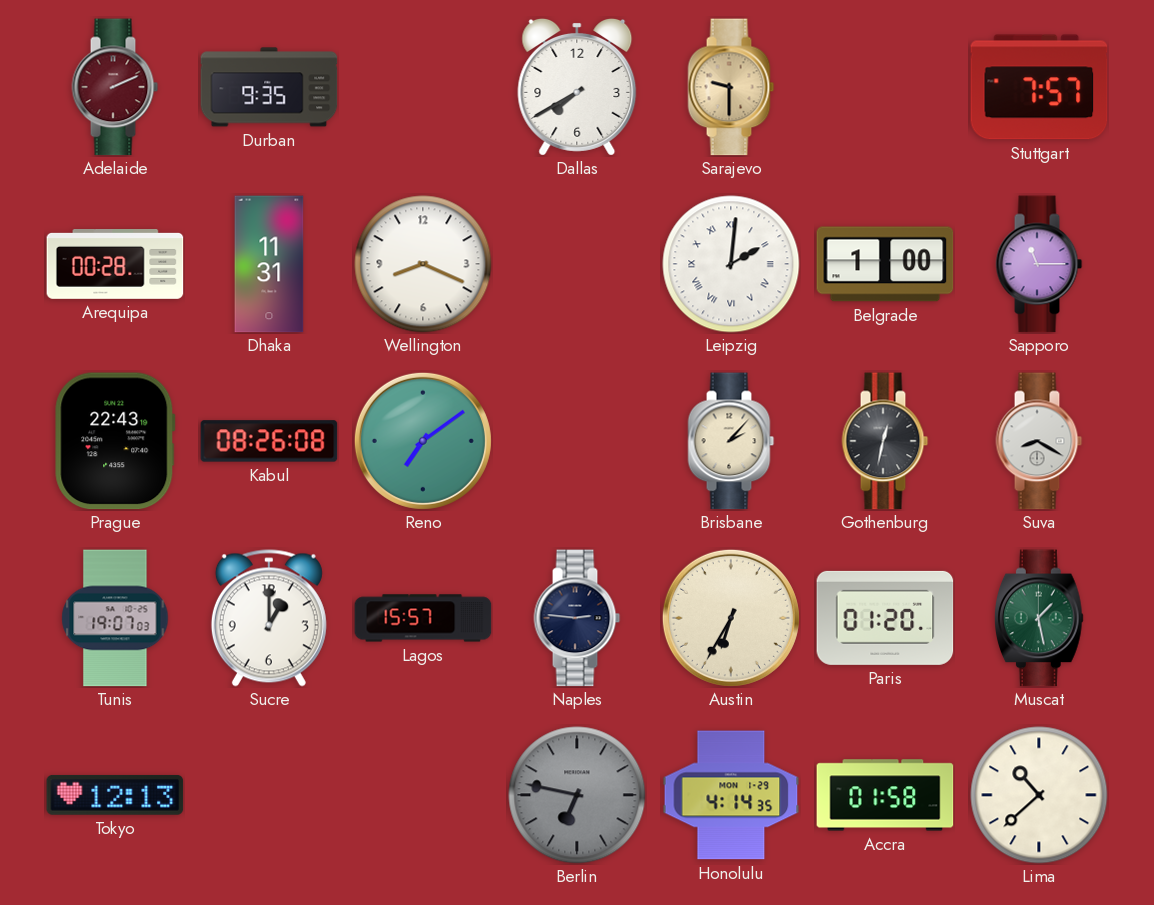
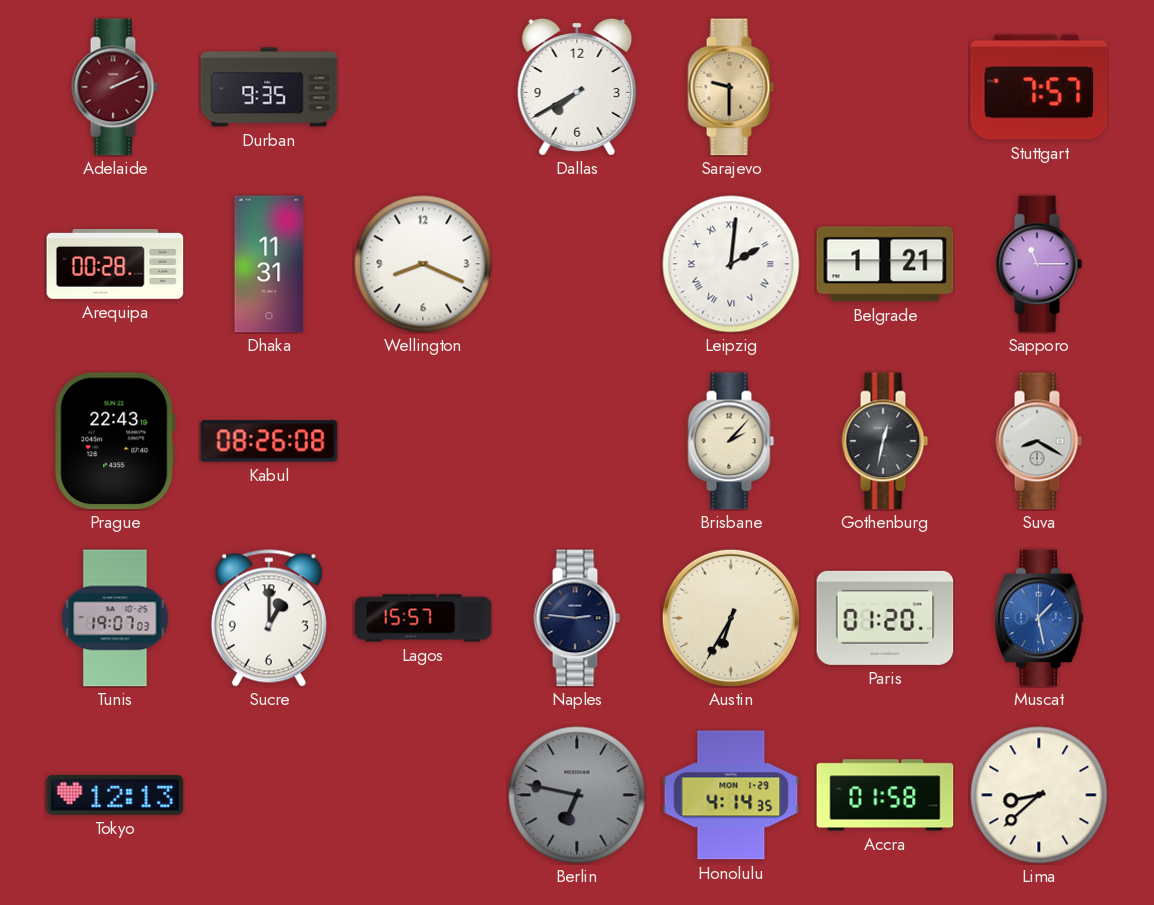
Belgrade: 1:00 -> 1:21
Reno: 7:09 -> none
Muscat dial: green -> blue
Lima: 10:38 -> 8:38
